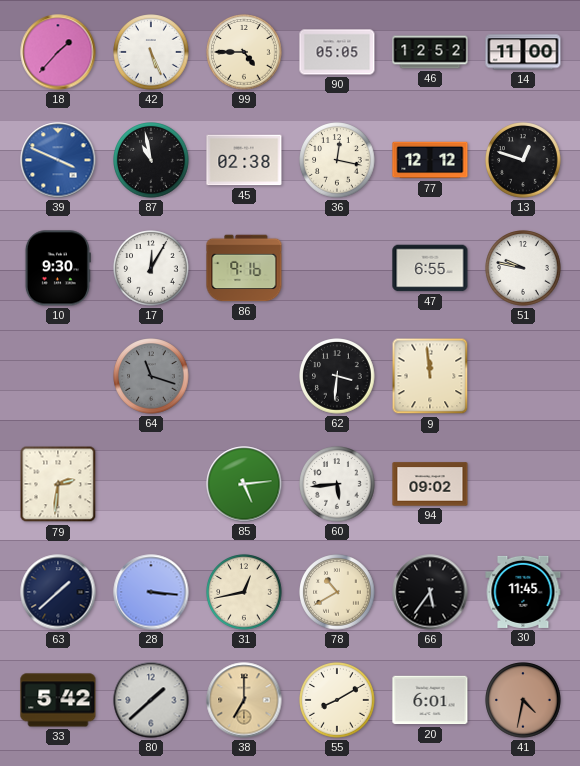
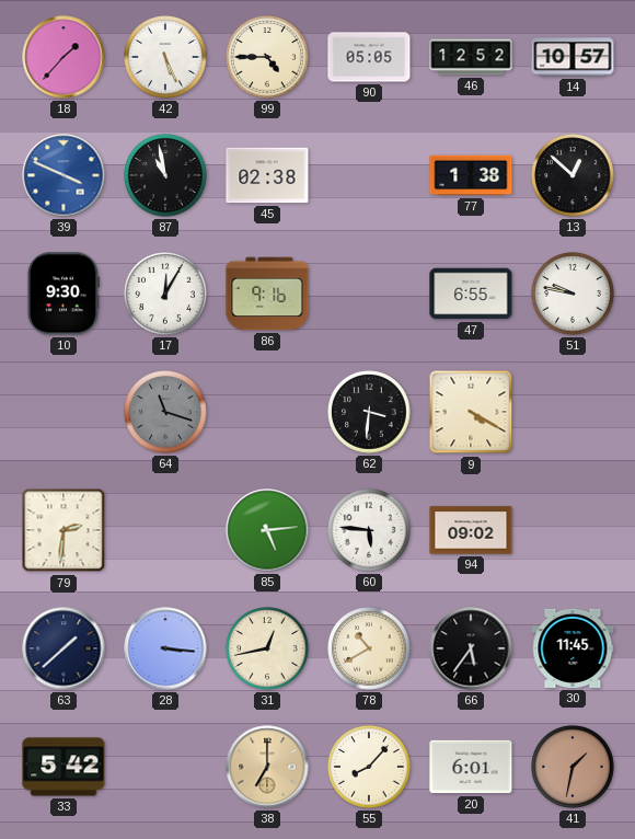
14: 11:00 -> 10:57
36: 12:17 -> none
77: 12:12 -> 1:38
13: 12:48 -> 12:52
9: 11:59 -> 4:20
60: 5:44 -> 5:46
80: 1:38 -> none
55: 8:10 -> 8:07
41: 4:32 -> 1:32
